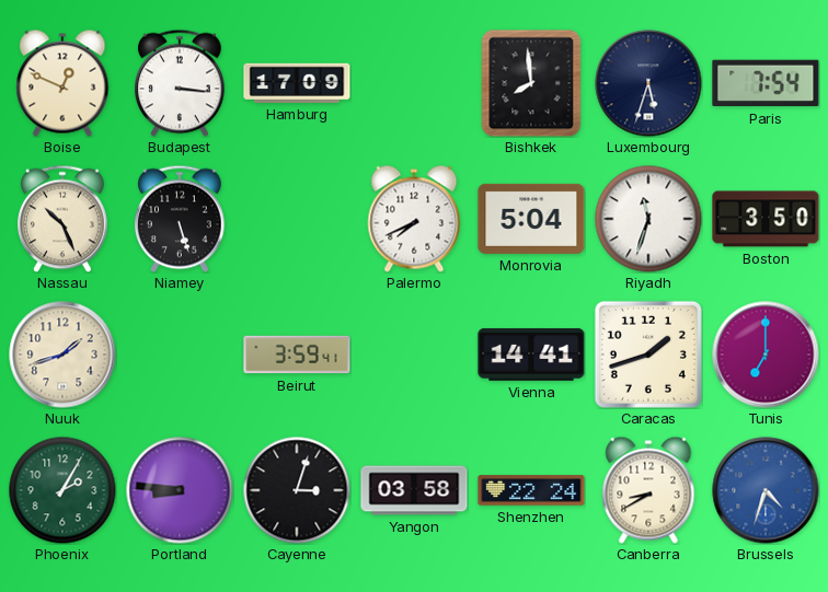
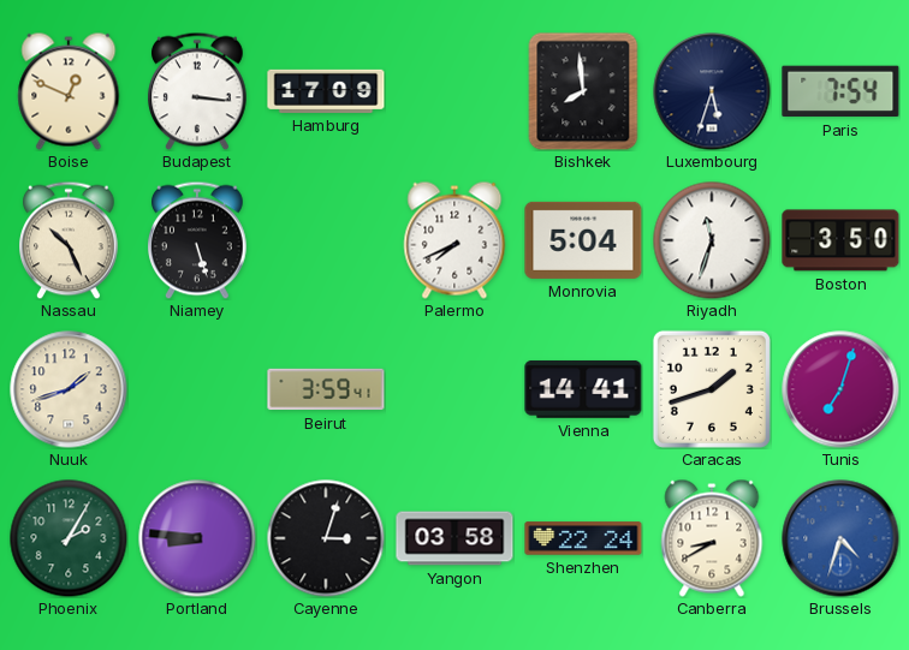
Tunis: 7:00 -> 7:03
